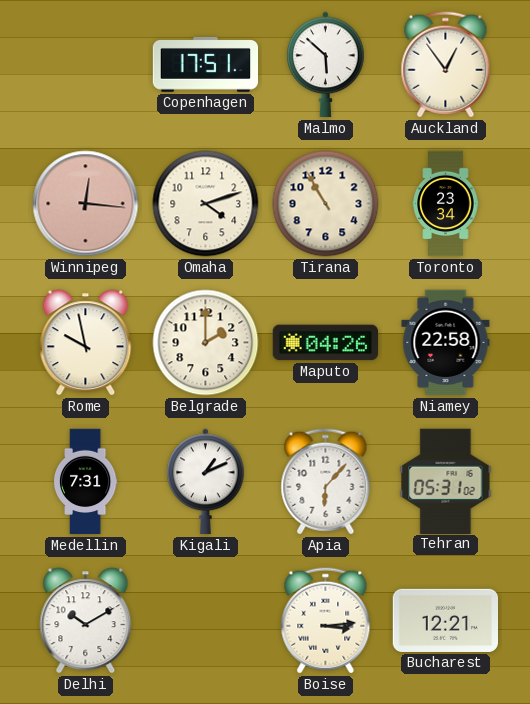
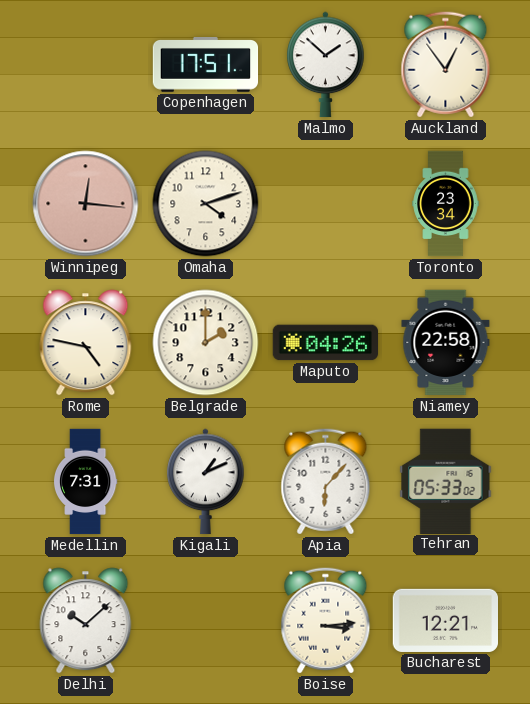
Malmo: 5:52 -> 1:52
Tirana: 10:55 -> none
Rome: 9:58 -> 4:47
Tehran: 05:31 -> 05:33
Delhi: 10:10 -> 10:08
